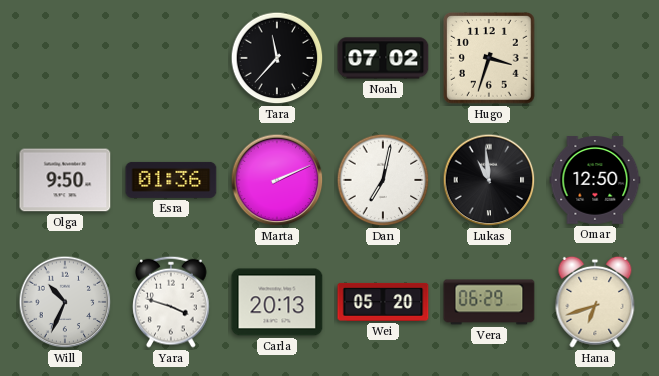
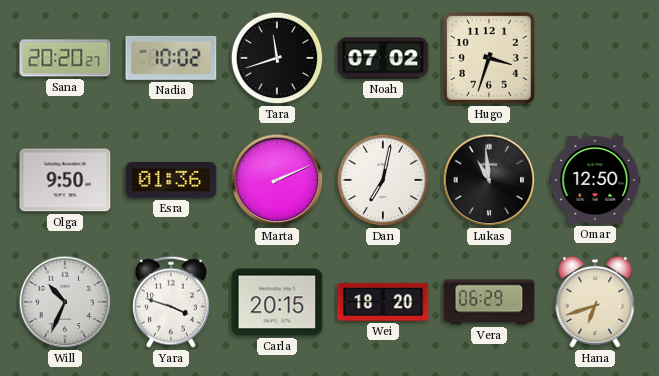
Sana: none -> 20:20
Nadia: none -> 10:02
Tara: 11:37 -> 11:42
Carla: 20:13 -> 20:15
Wei: 05:20 -> 18:20
